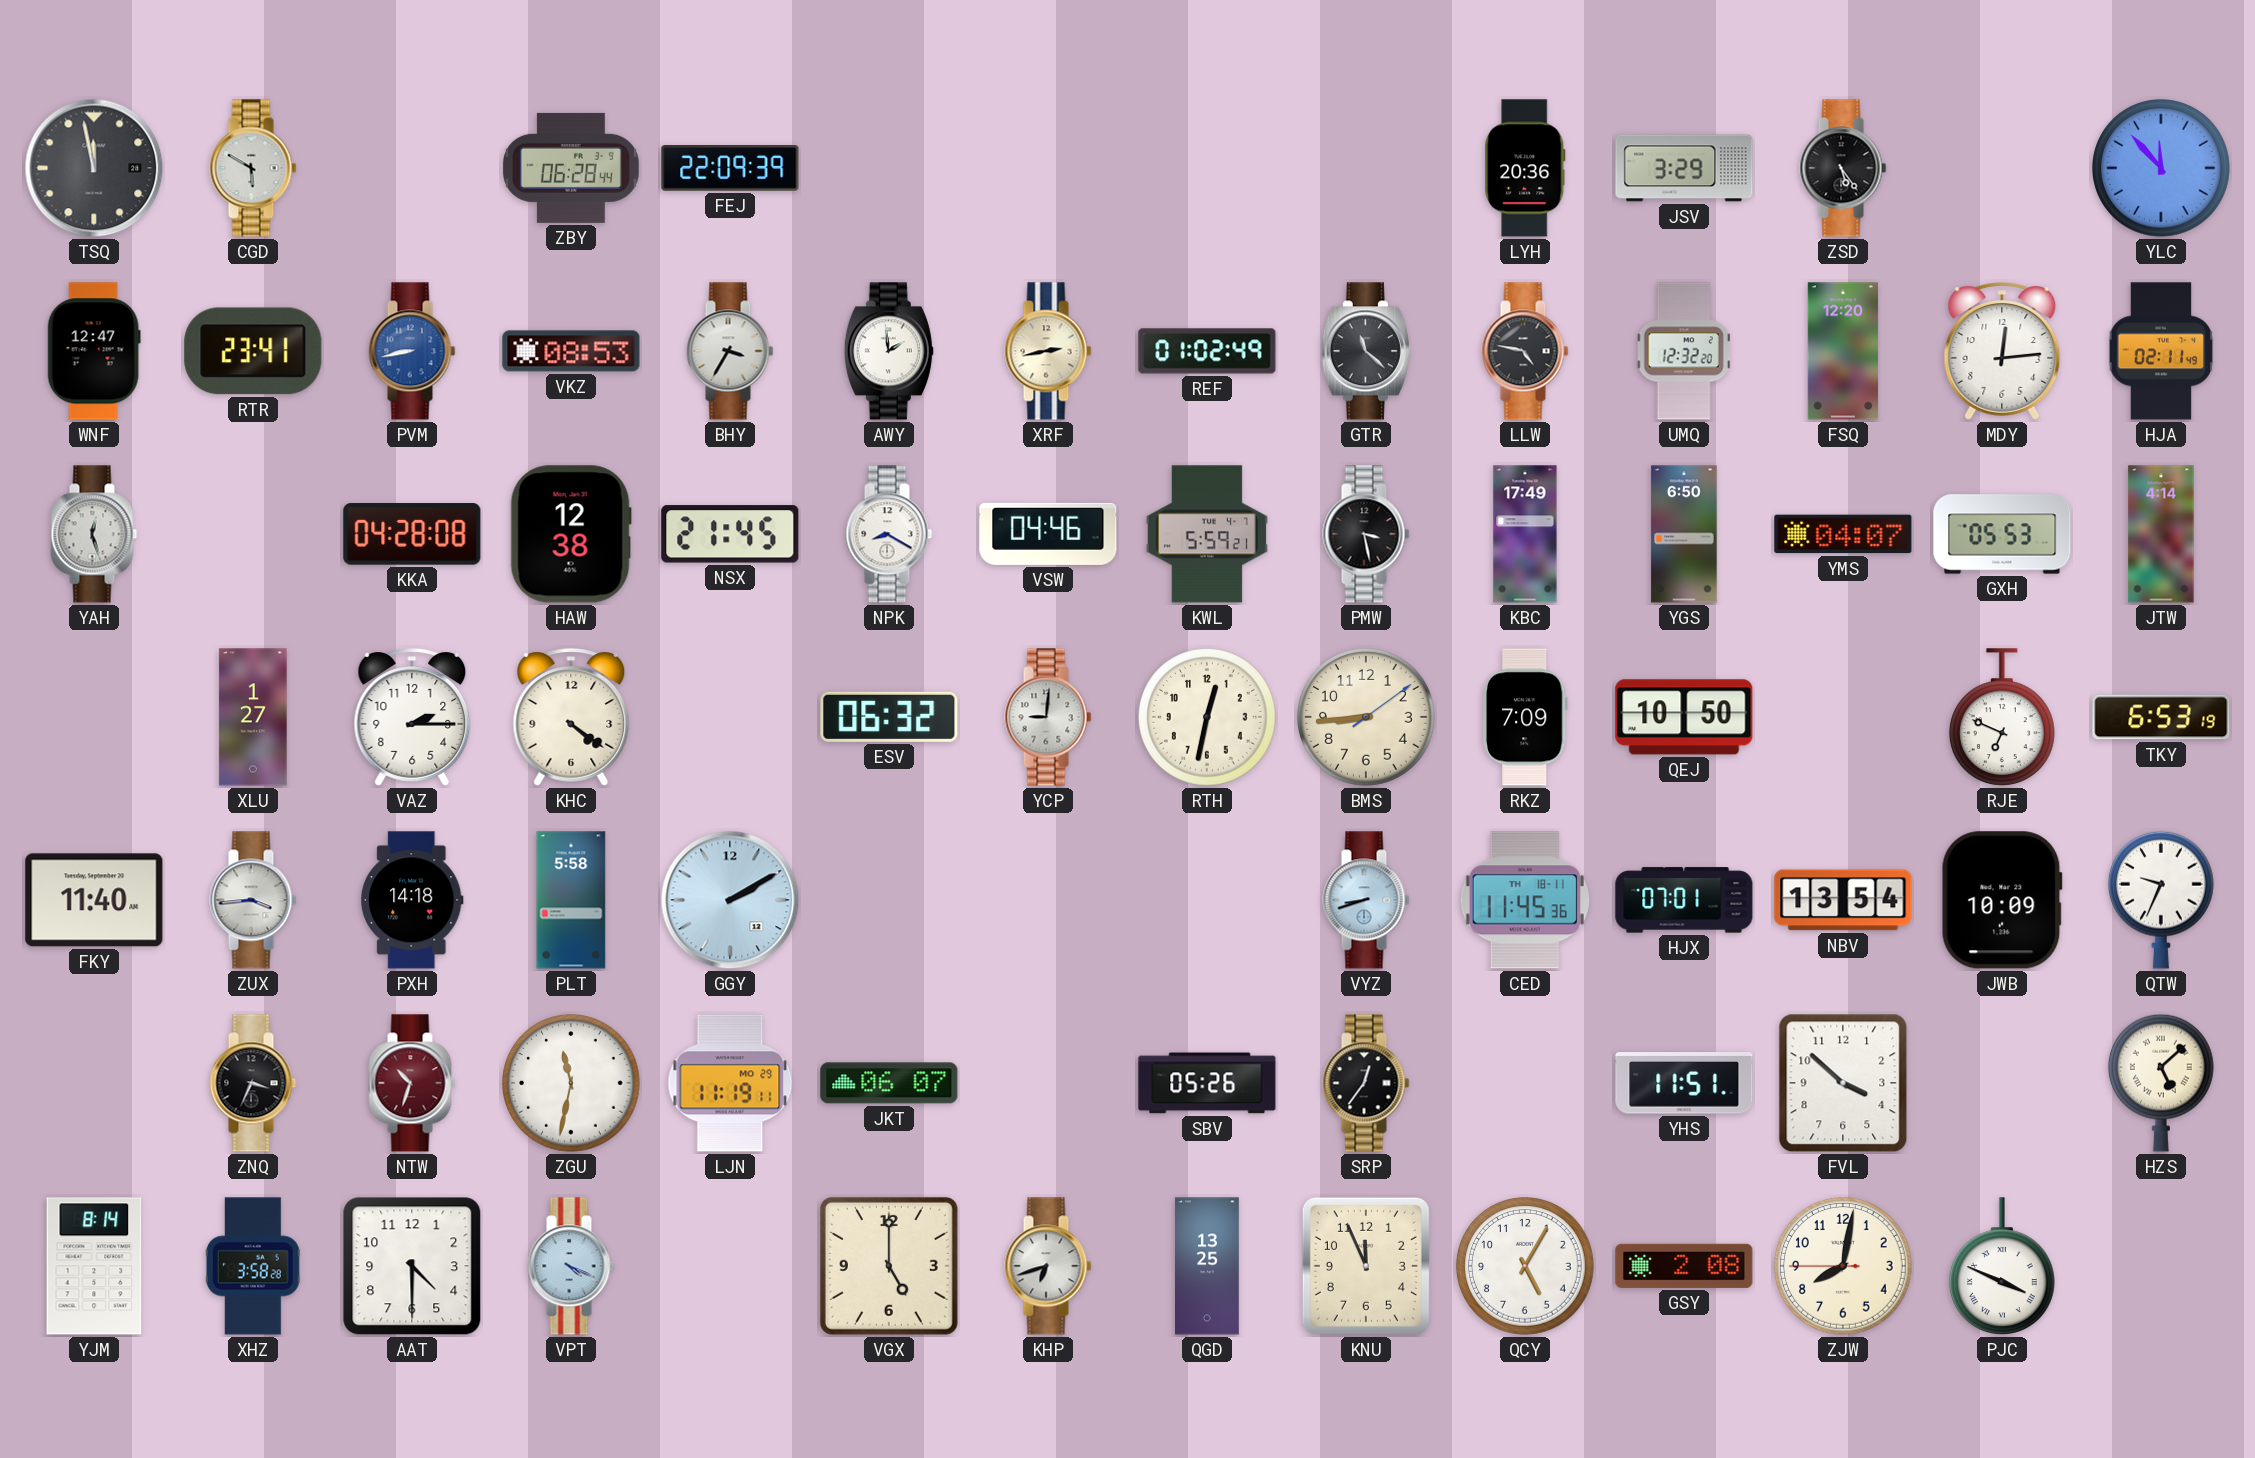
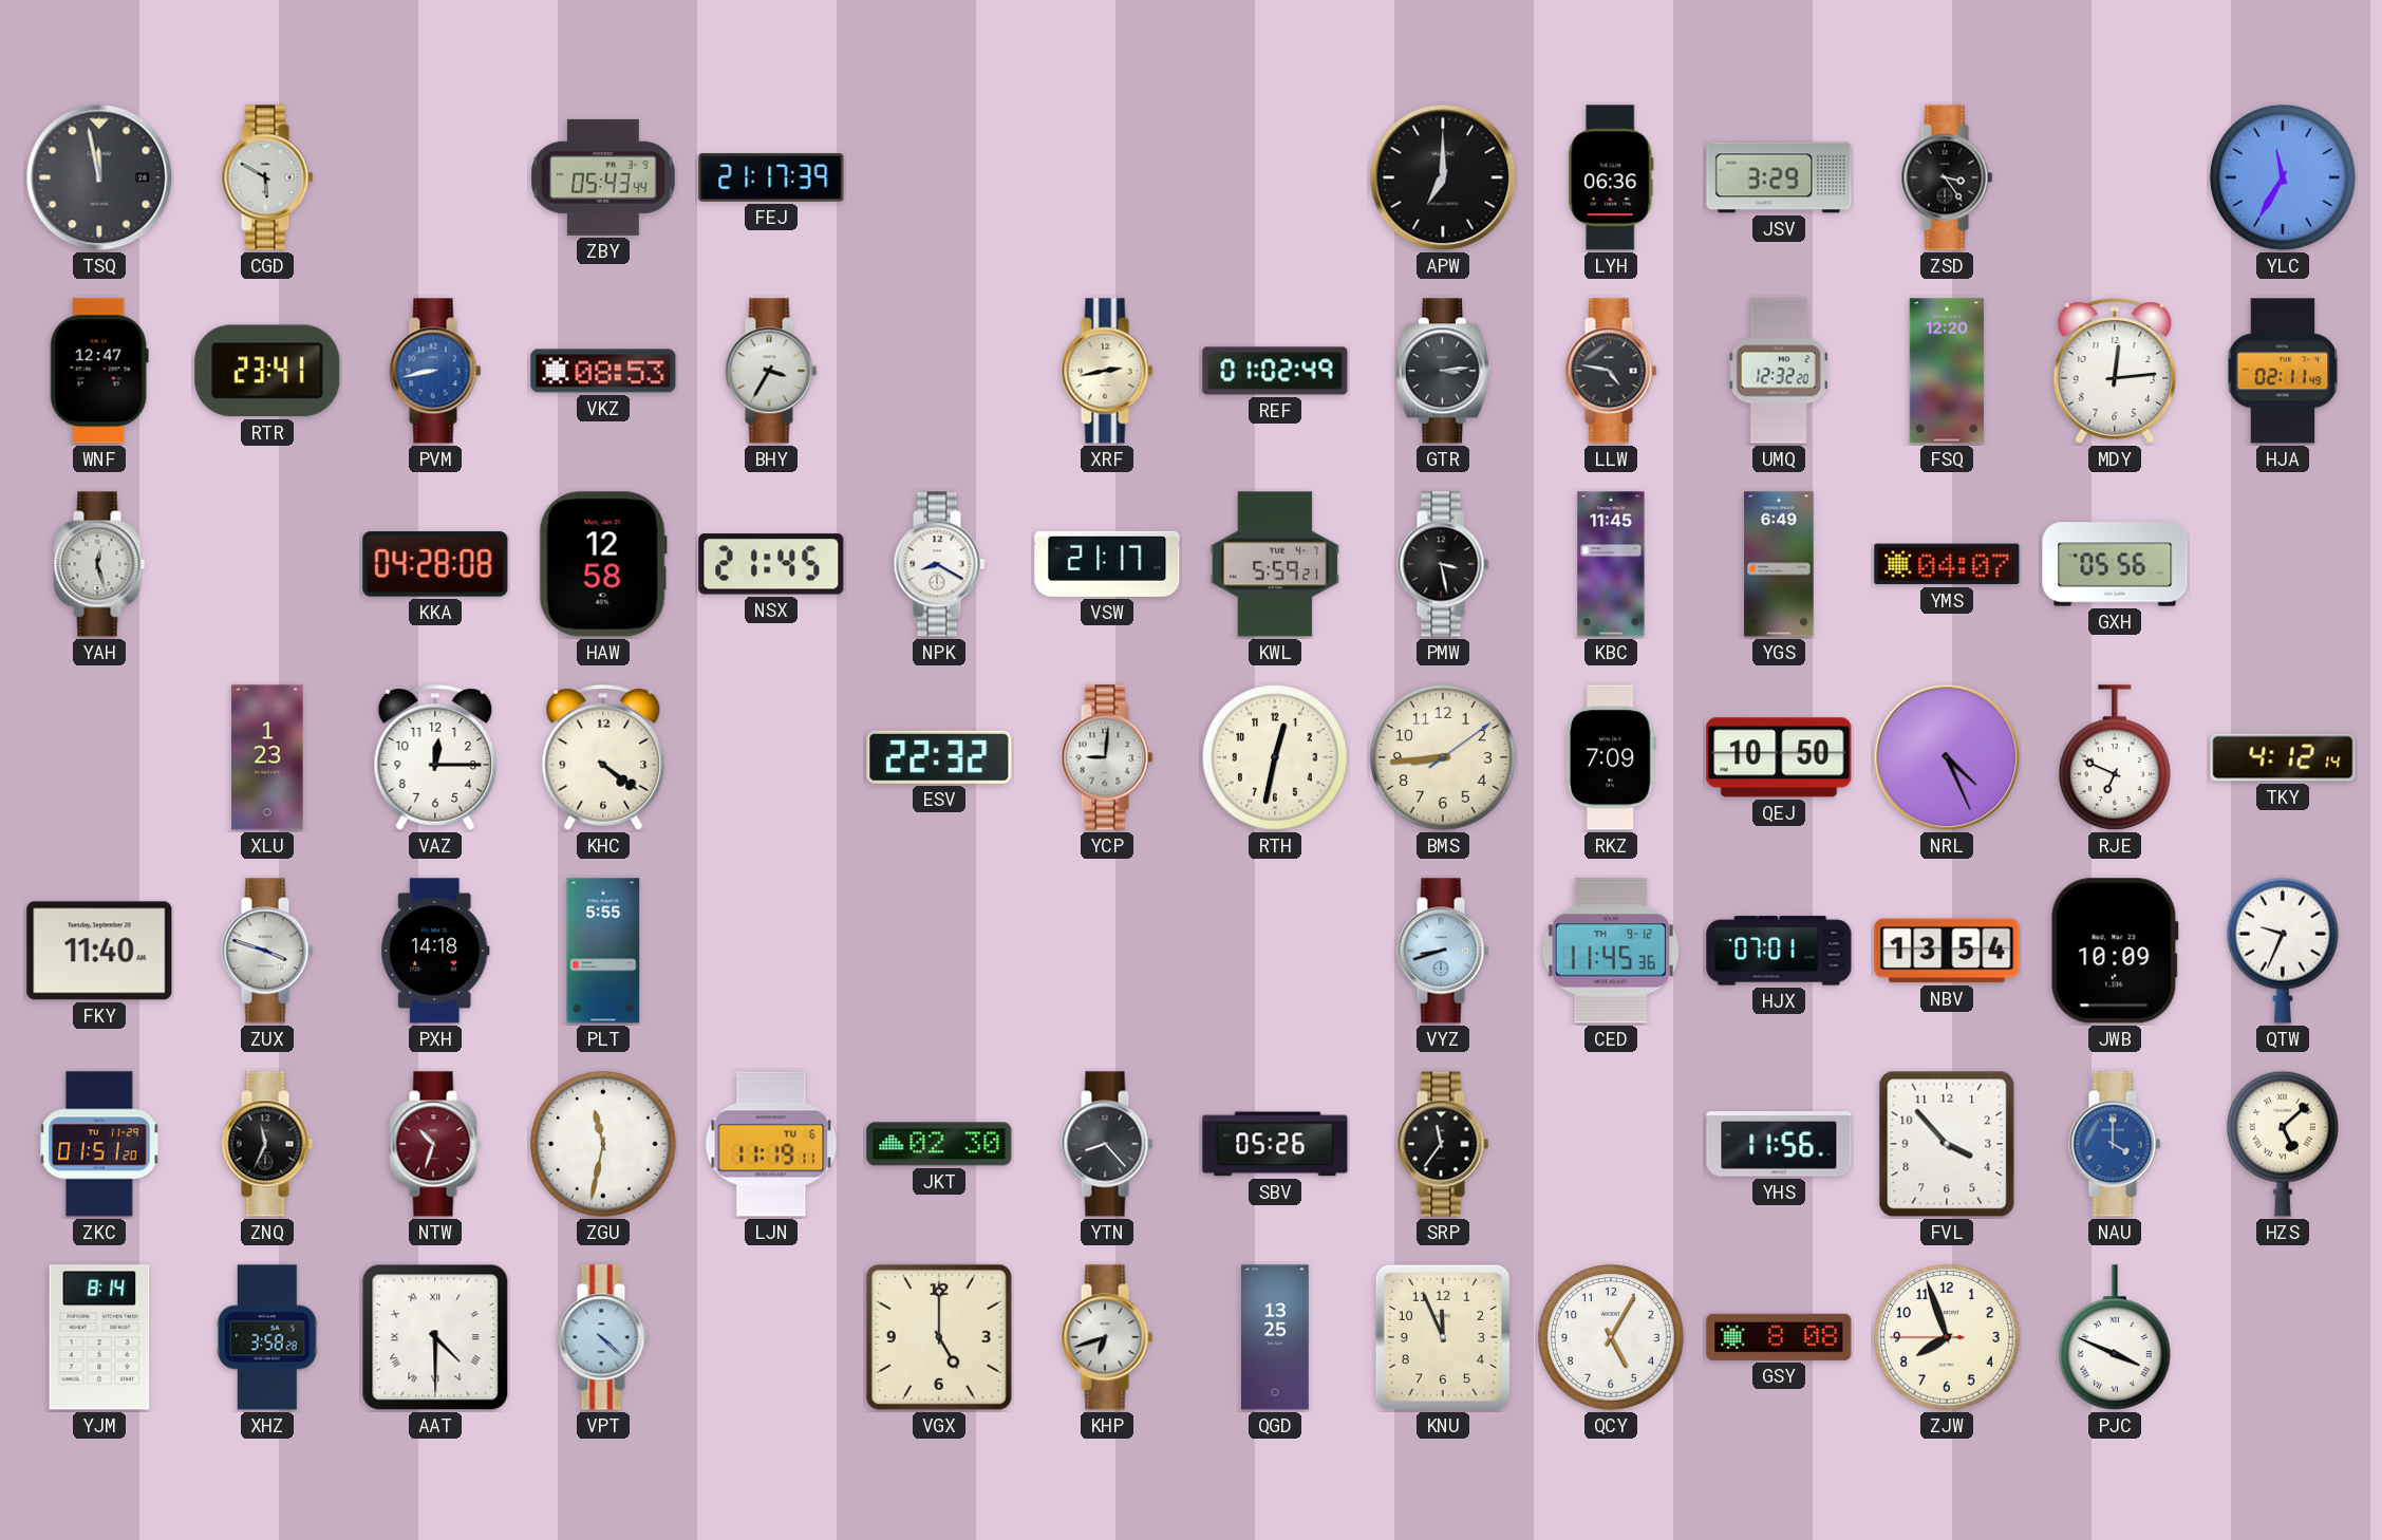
ZBY: 06:28 -> 05:43
FEJ: 22:09 -> 21:17
APW: none -> 7:00
LYH: 20:36 -> 06:36
ZSD: 5:24 -> 3:24
YLC: 11:53 -> 11:35
AWY: 1:59 -> none
GTR: 11:22 -> 3:14
HAW: 12:38 -> 12:58
VSW: 04:46 -> 21:17
KBC: 17:49 -> 11:45
YGS: 6:50 -> 6:49
GXH: 05:53 -> 05:56
JTW: 4:14 -> none
XLU: 1:27 -> 1:23
VAZ: 2:15 -> 12:15
ESV: 06:32 -> 22:32
NRL: none -> 4:26
TKY: 6:53 -> 4:12
ZUX: 3:44 -> 3:48
PLT: 5:58 -> 5:55
GGY: 2:10 -> none
CED date: TH 18-11 -> TH 9-12
ZKC: none -> 01:51
ZNQ: 3:34 -> 11:34
LJN date: MO 29 -> TU 6
JKT: 06:07 -> 02:30
YTN: none -> 8:23
SRP: 12:36 -> 11:36
YHS: 11:51 -> 11:56
FVL: 3:52 -> 3:53
NAU: none -> 4:00
AAT numerals: Arabic -> Roman
VPT: 4:19 -> 4:22
GSY: 2:08 -> 8:08
ZJW: 8:01 -> 7:56
